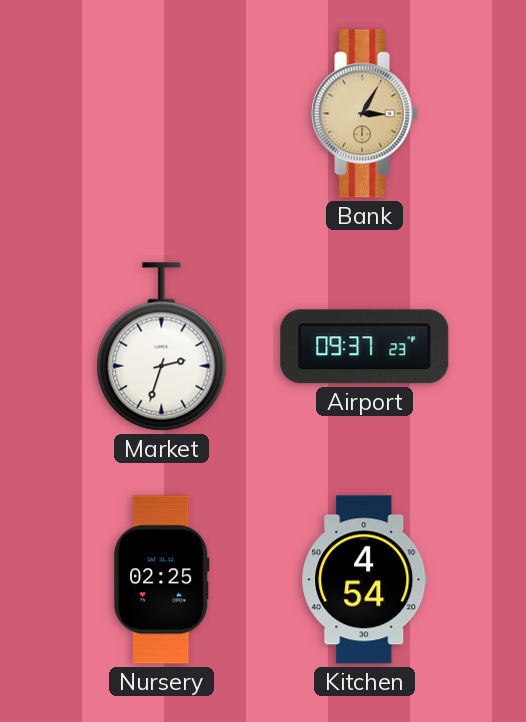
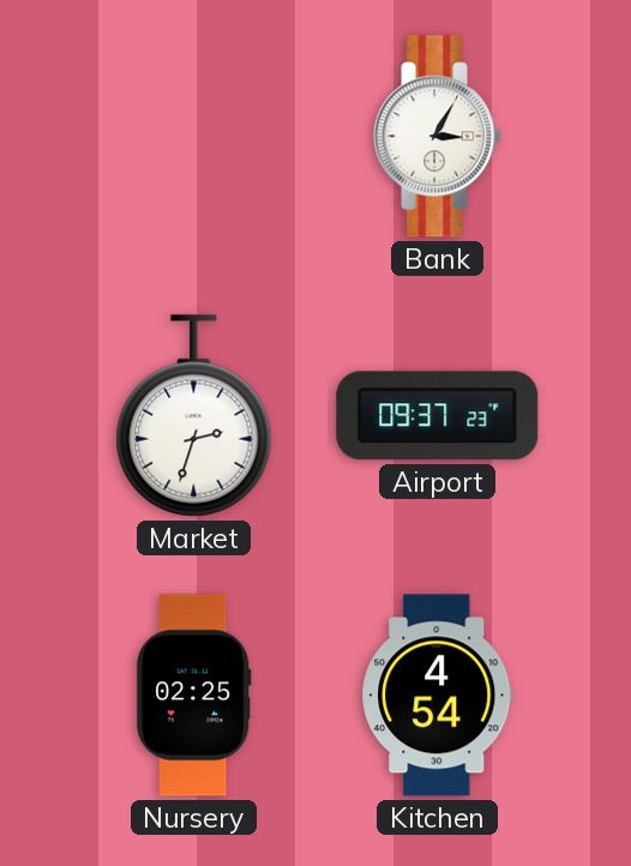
Bank dial: champagne -> white
